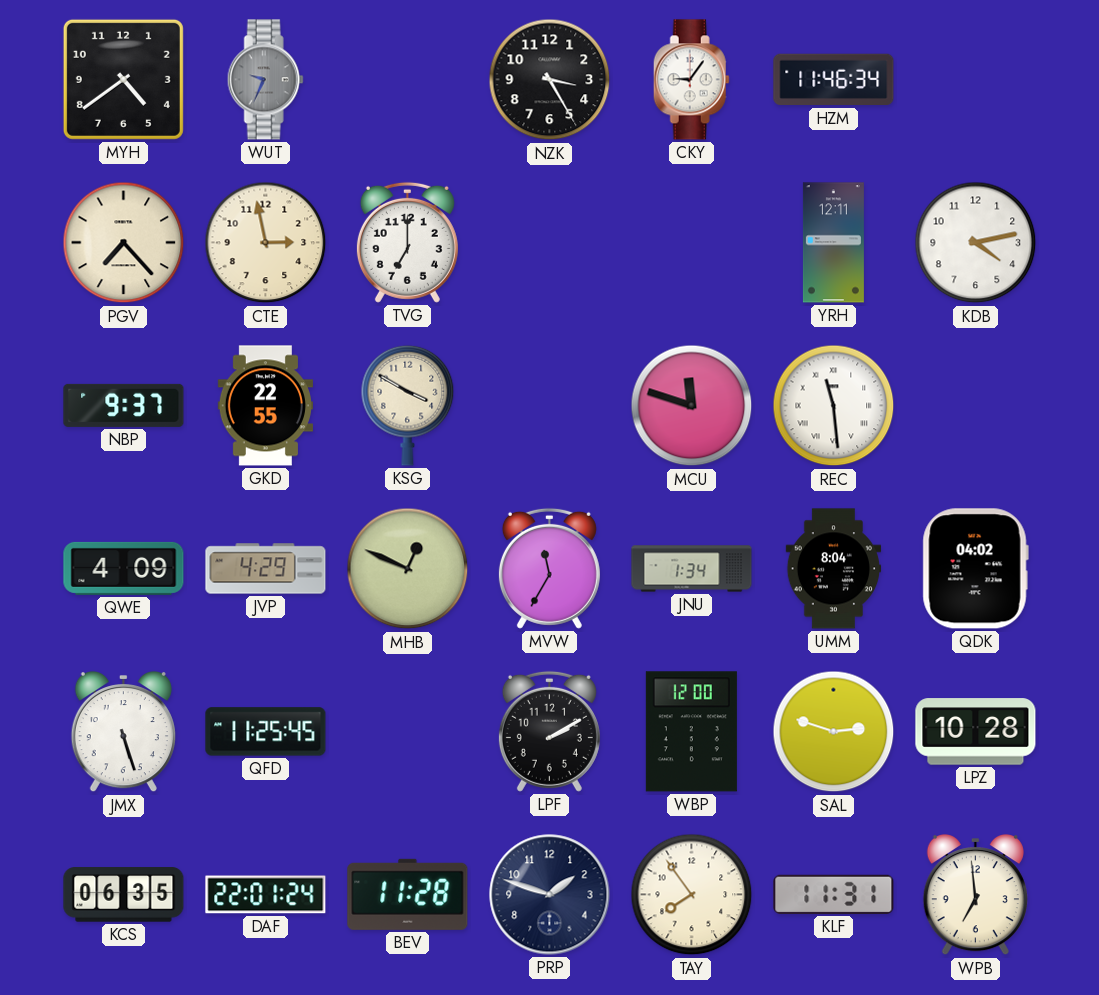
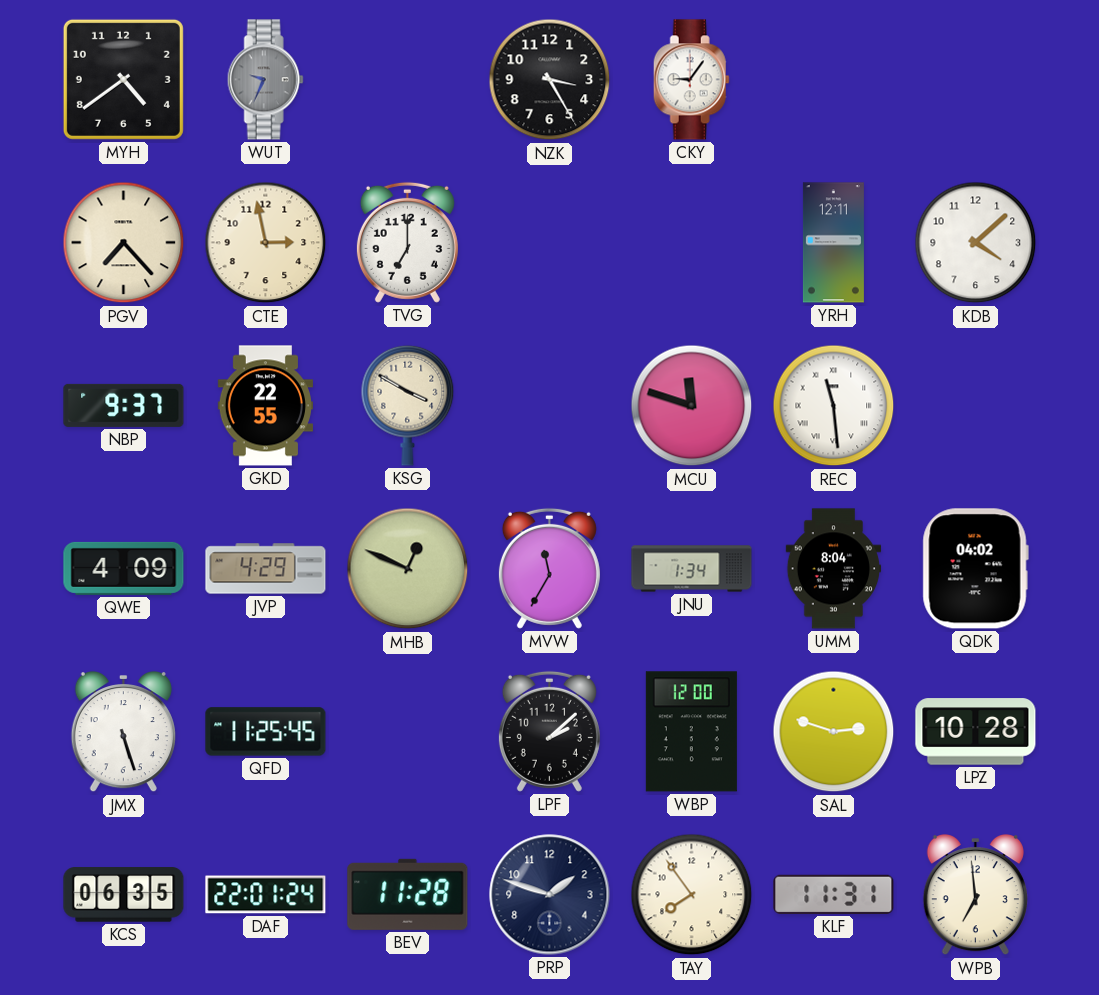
HZM: 11:46 -> none
KDB: 4:13 -> 4:08
LPF: 2:10 -> 2:08
